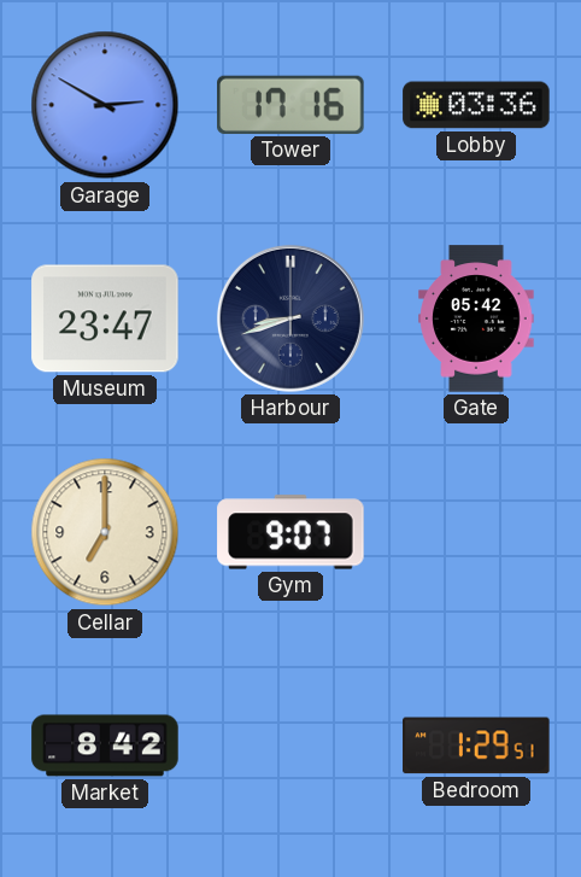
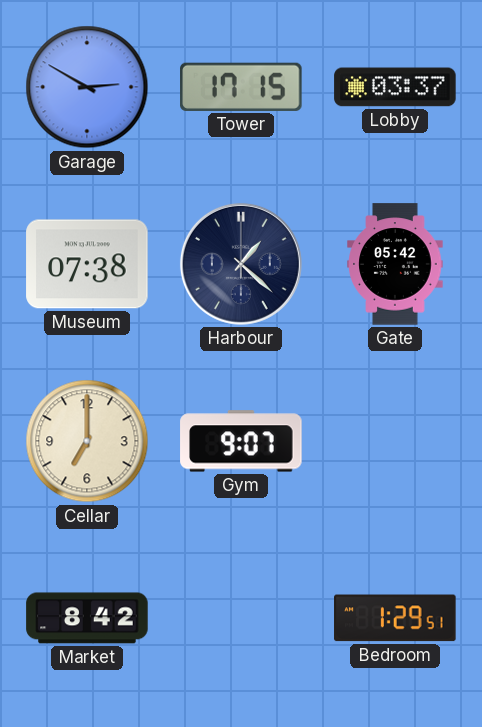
Tower: 17:16 -> 17:15
Lobby: 03:36 -> 03:37
Museum: 23:47 -> 07:38
Harbour: 8:42 -> 1:22
